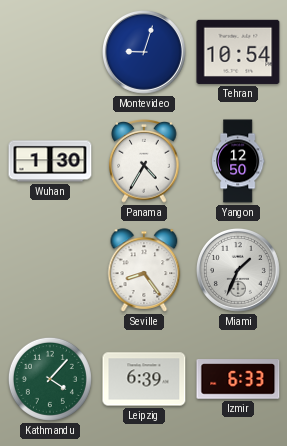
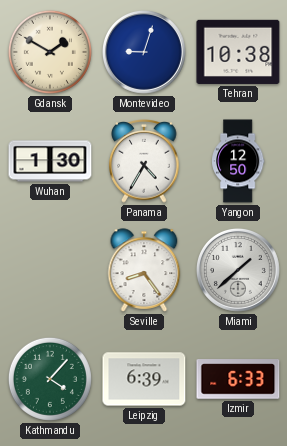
Gdansk: none -> 1:50
Tehran: 10:54 -> 10:38
Miami: 1:34 -> 1:38
